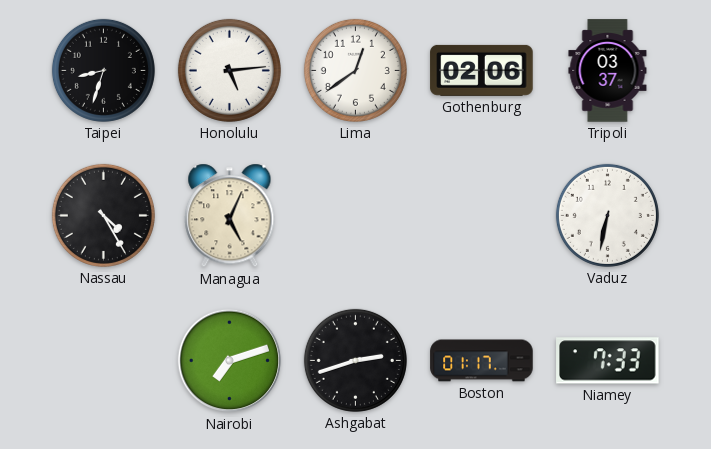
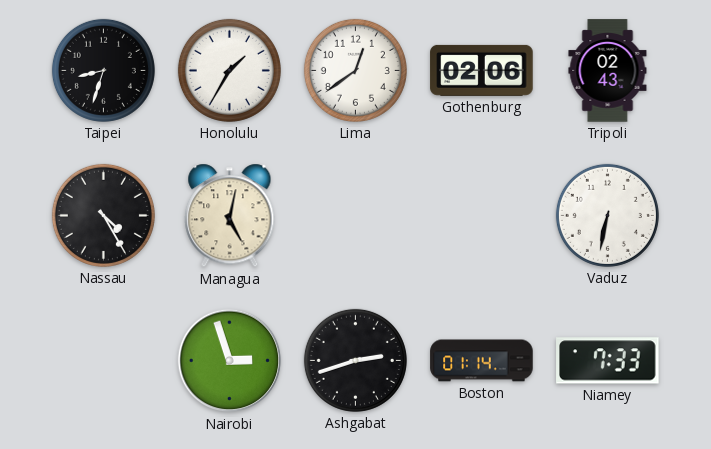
Honolulu: 5:14 -> 1:35
Tripoli: 03:37 -> 02:43
Managua: 5:04 -> 5:02
Nairobi: 7:12 -> 2:57
Boston: 01:17 -> 01:14
